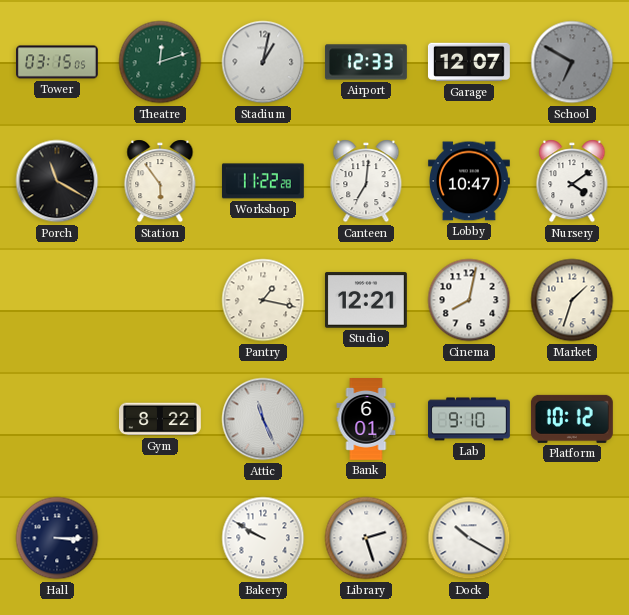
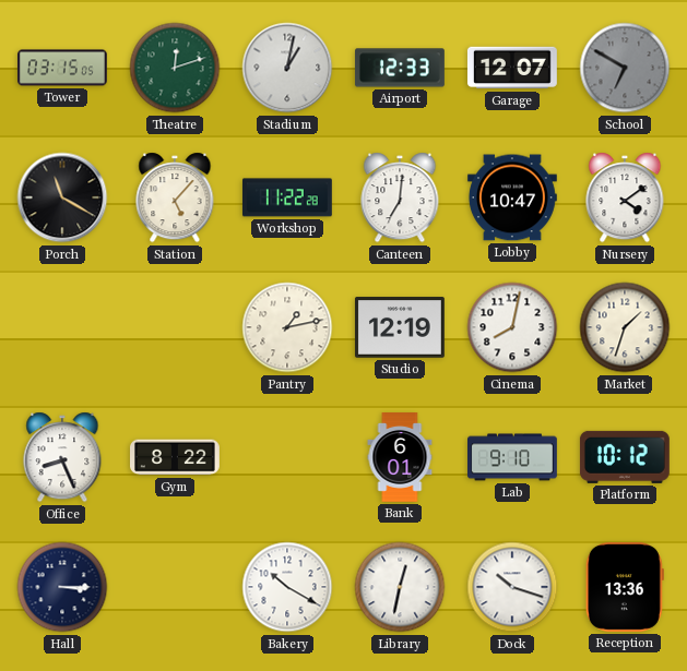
Station: 5:54 -> 5:07
Pantry: 1:17 -> 1:13
Studio: 12:21 -> 12:19
Office: none -> 8:26
Attic: 11:26 -> none
Bakery: 9:50 -> 10:20
Library: 2:27 -> 12:32
Dock: 10:20 -> 10:18
Reception: none -> 13:36
